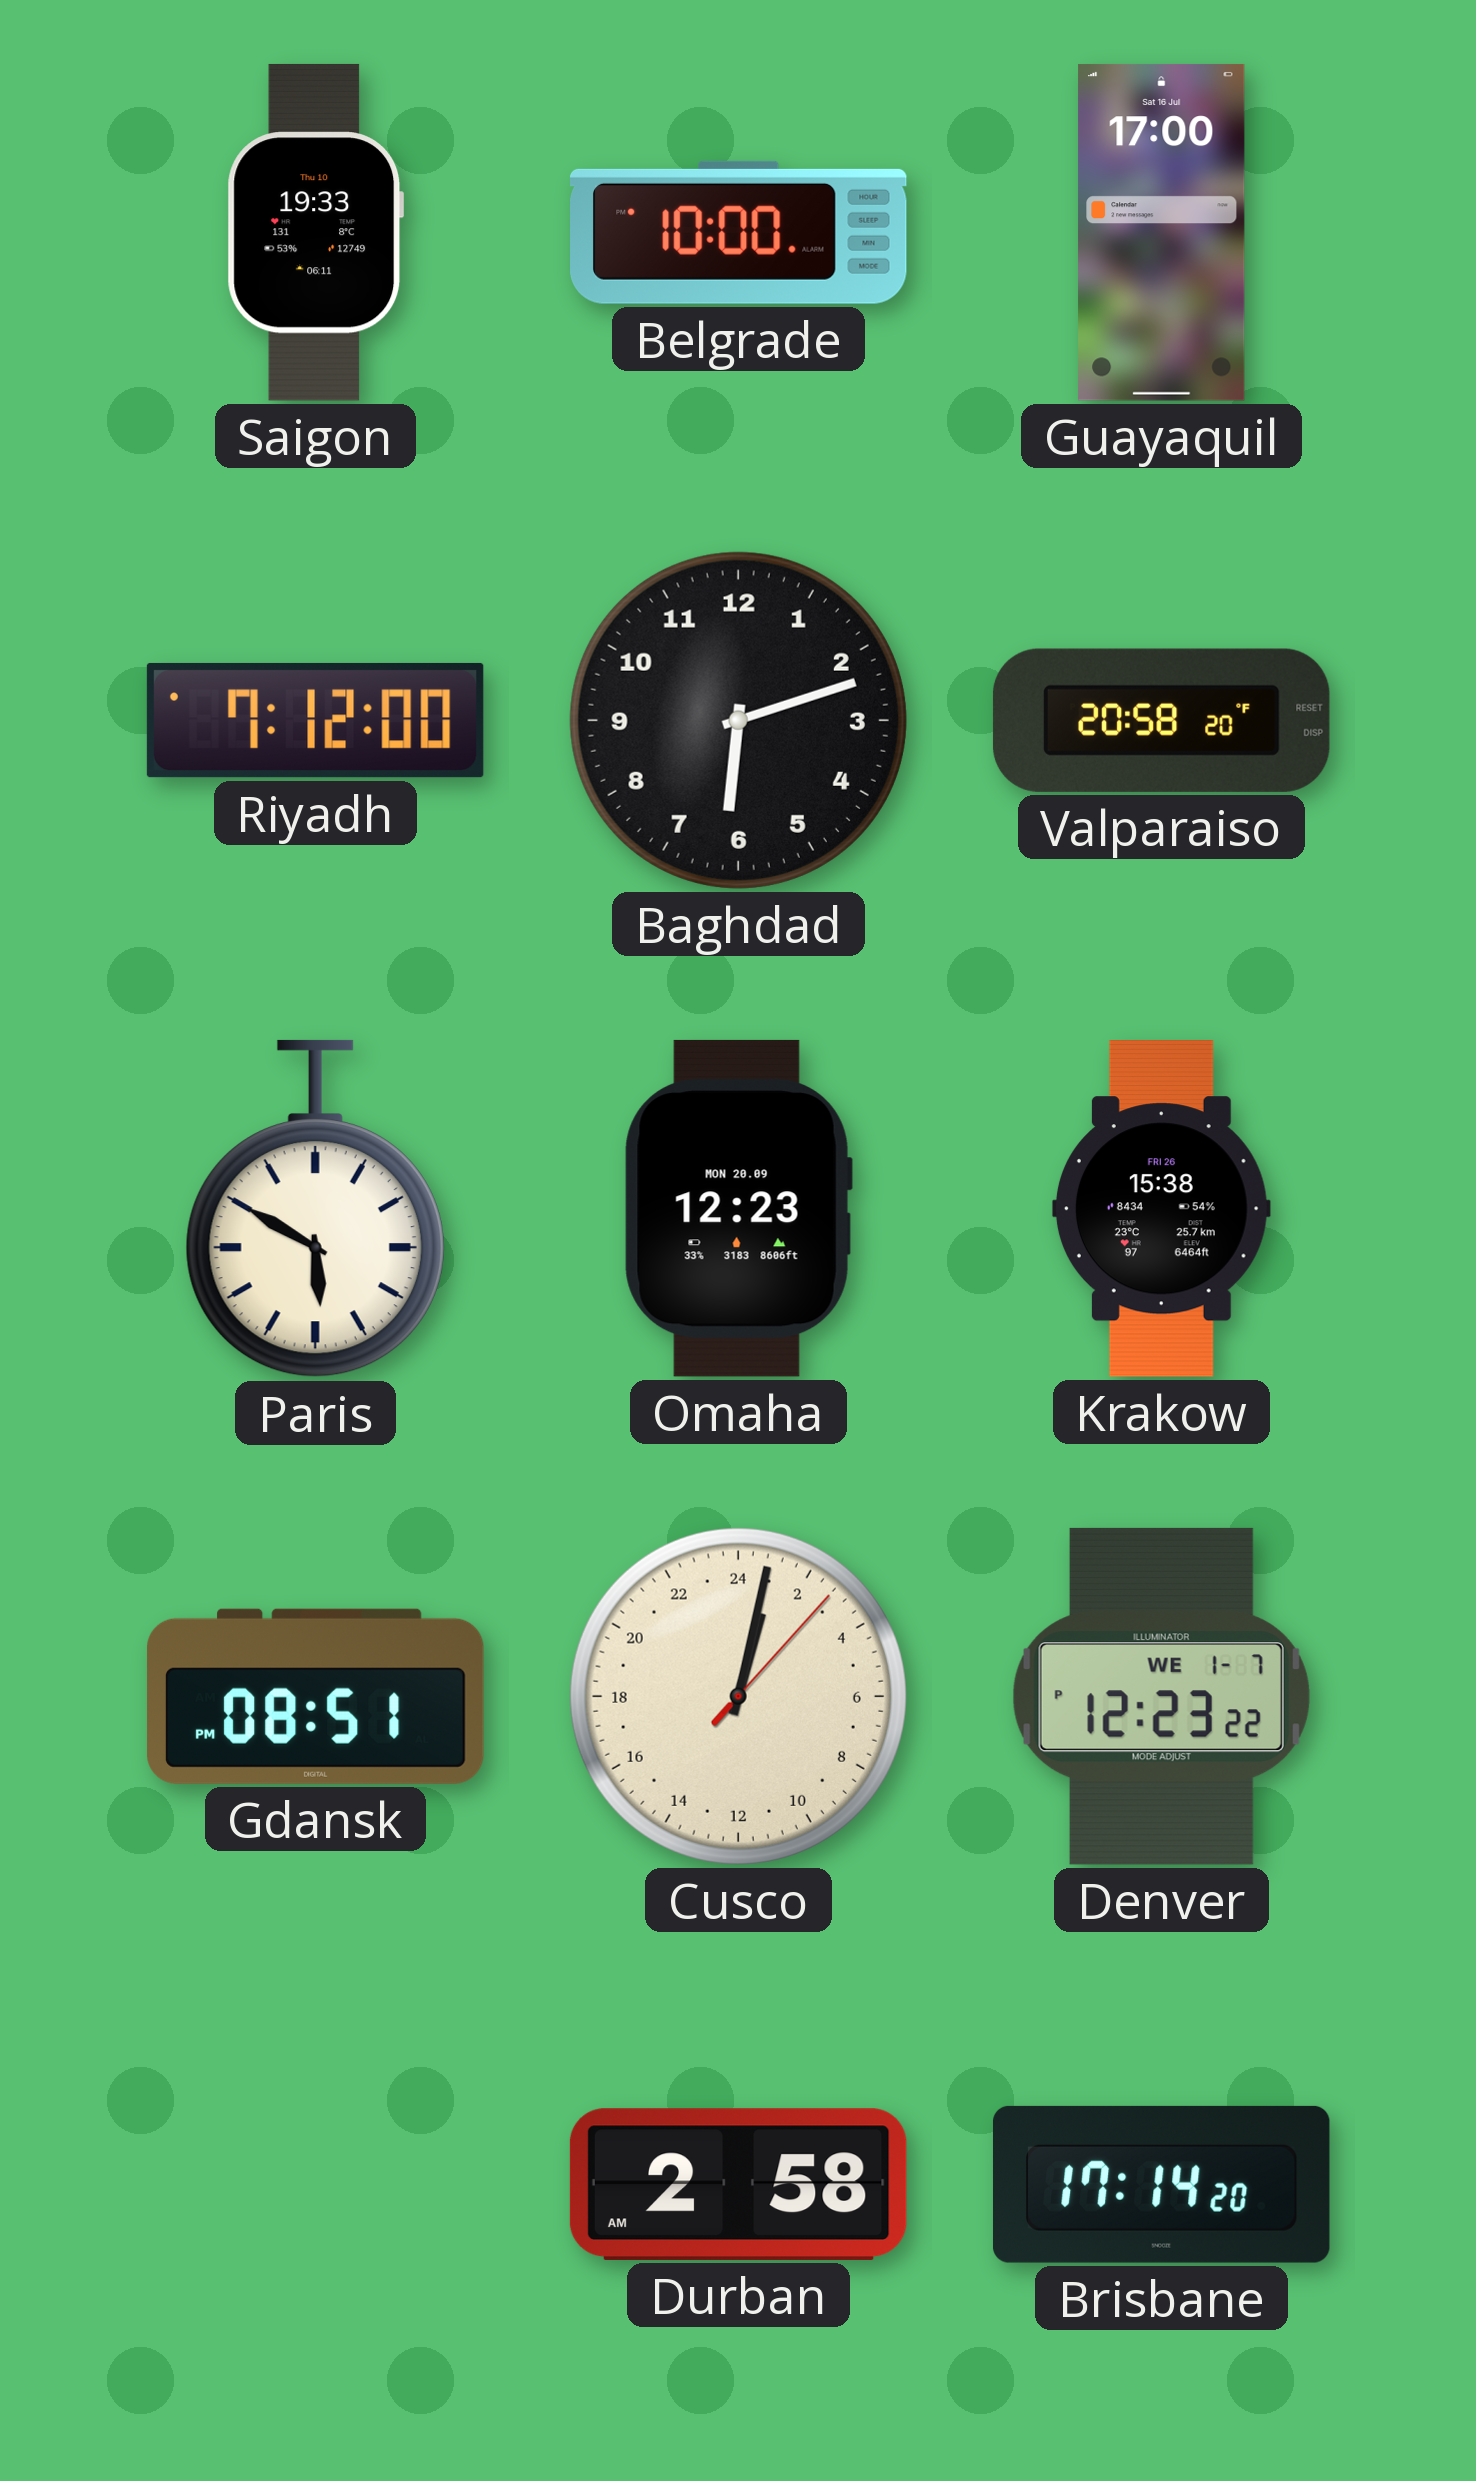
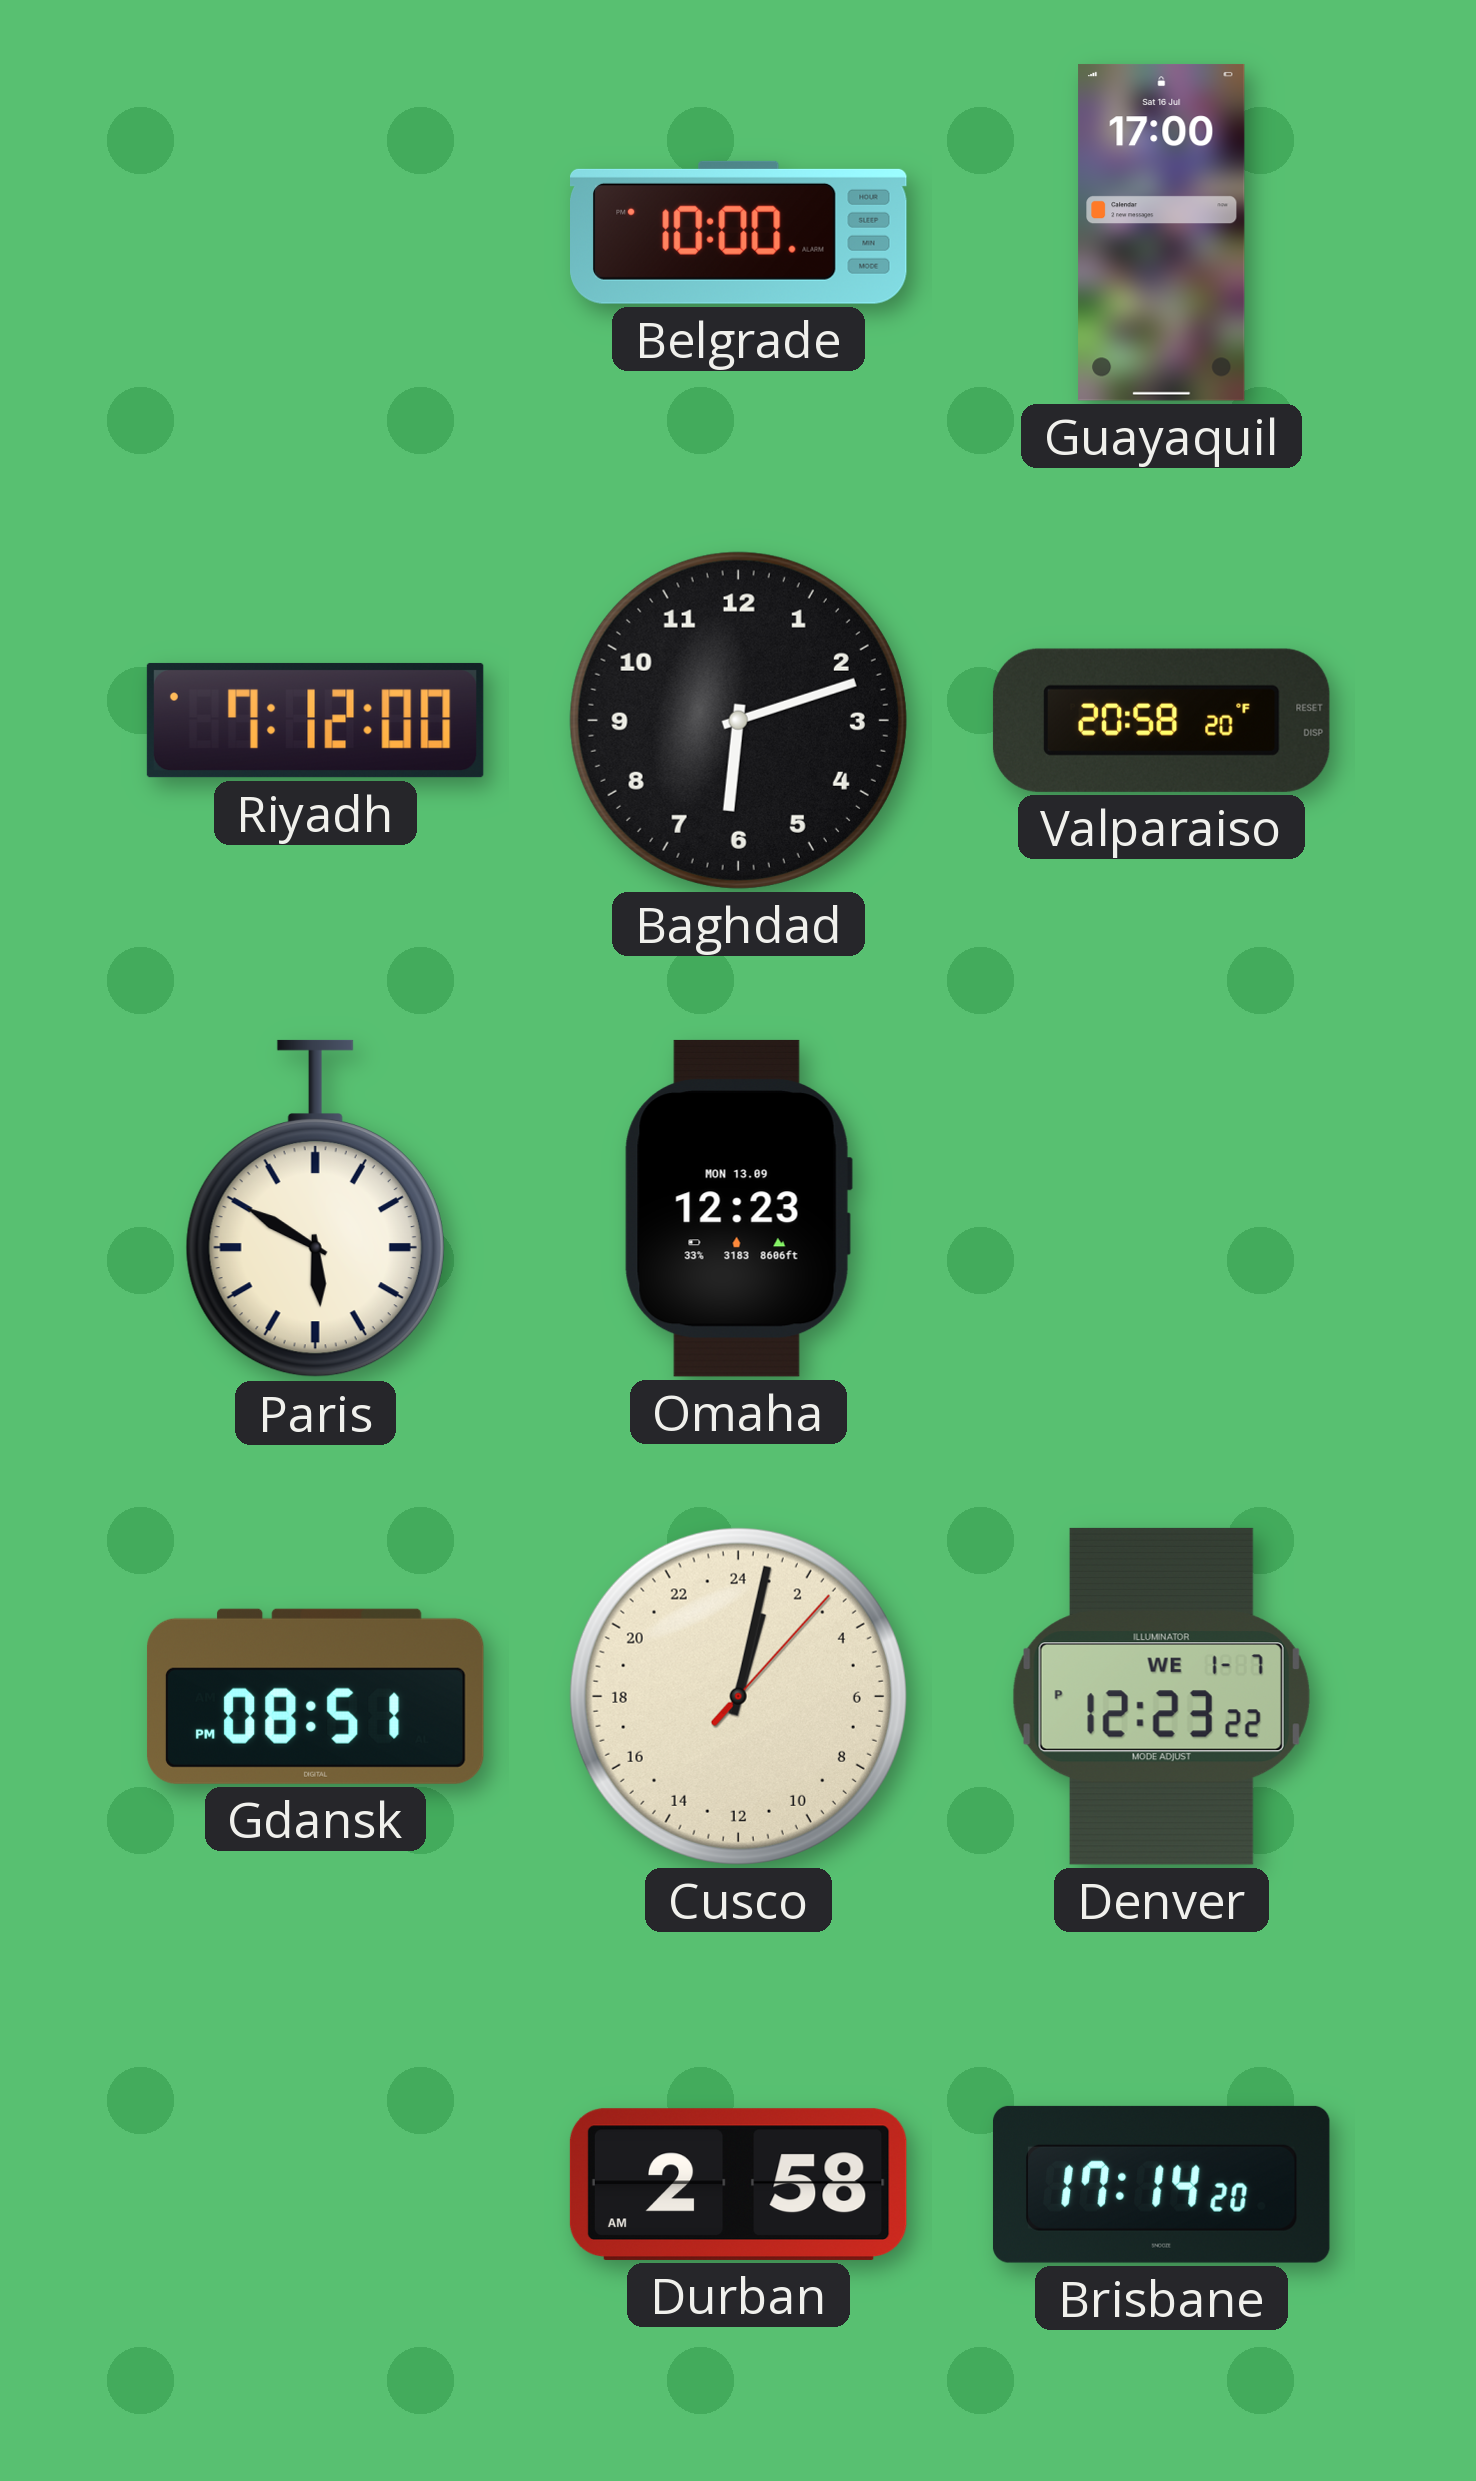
Saigon: 19:33 -> none
Omaha date: MON 20.09 -> MON 13.09
Krakow: 15:38 -> none
